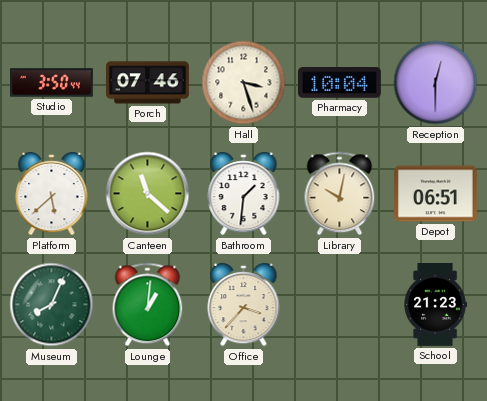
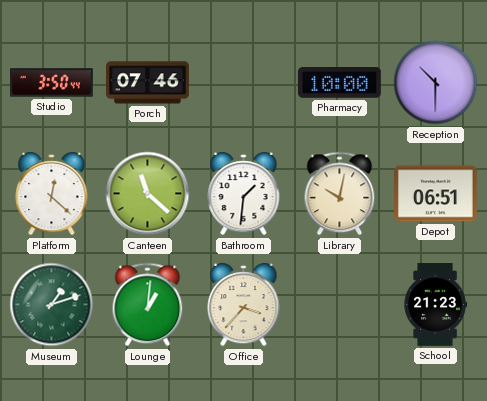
Hall: 3:27 -> none
Pharmacy: 10:04 -> 10:00
Reception: 12:30 -> 10:30
Platform: 5:38 -> 12:22
Museum: 8:04 -> 1:12
